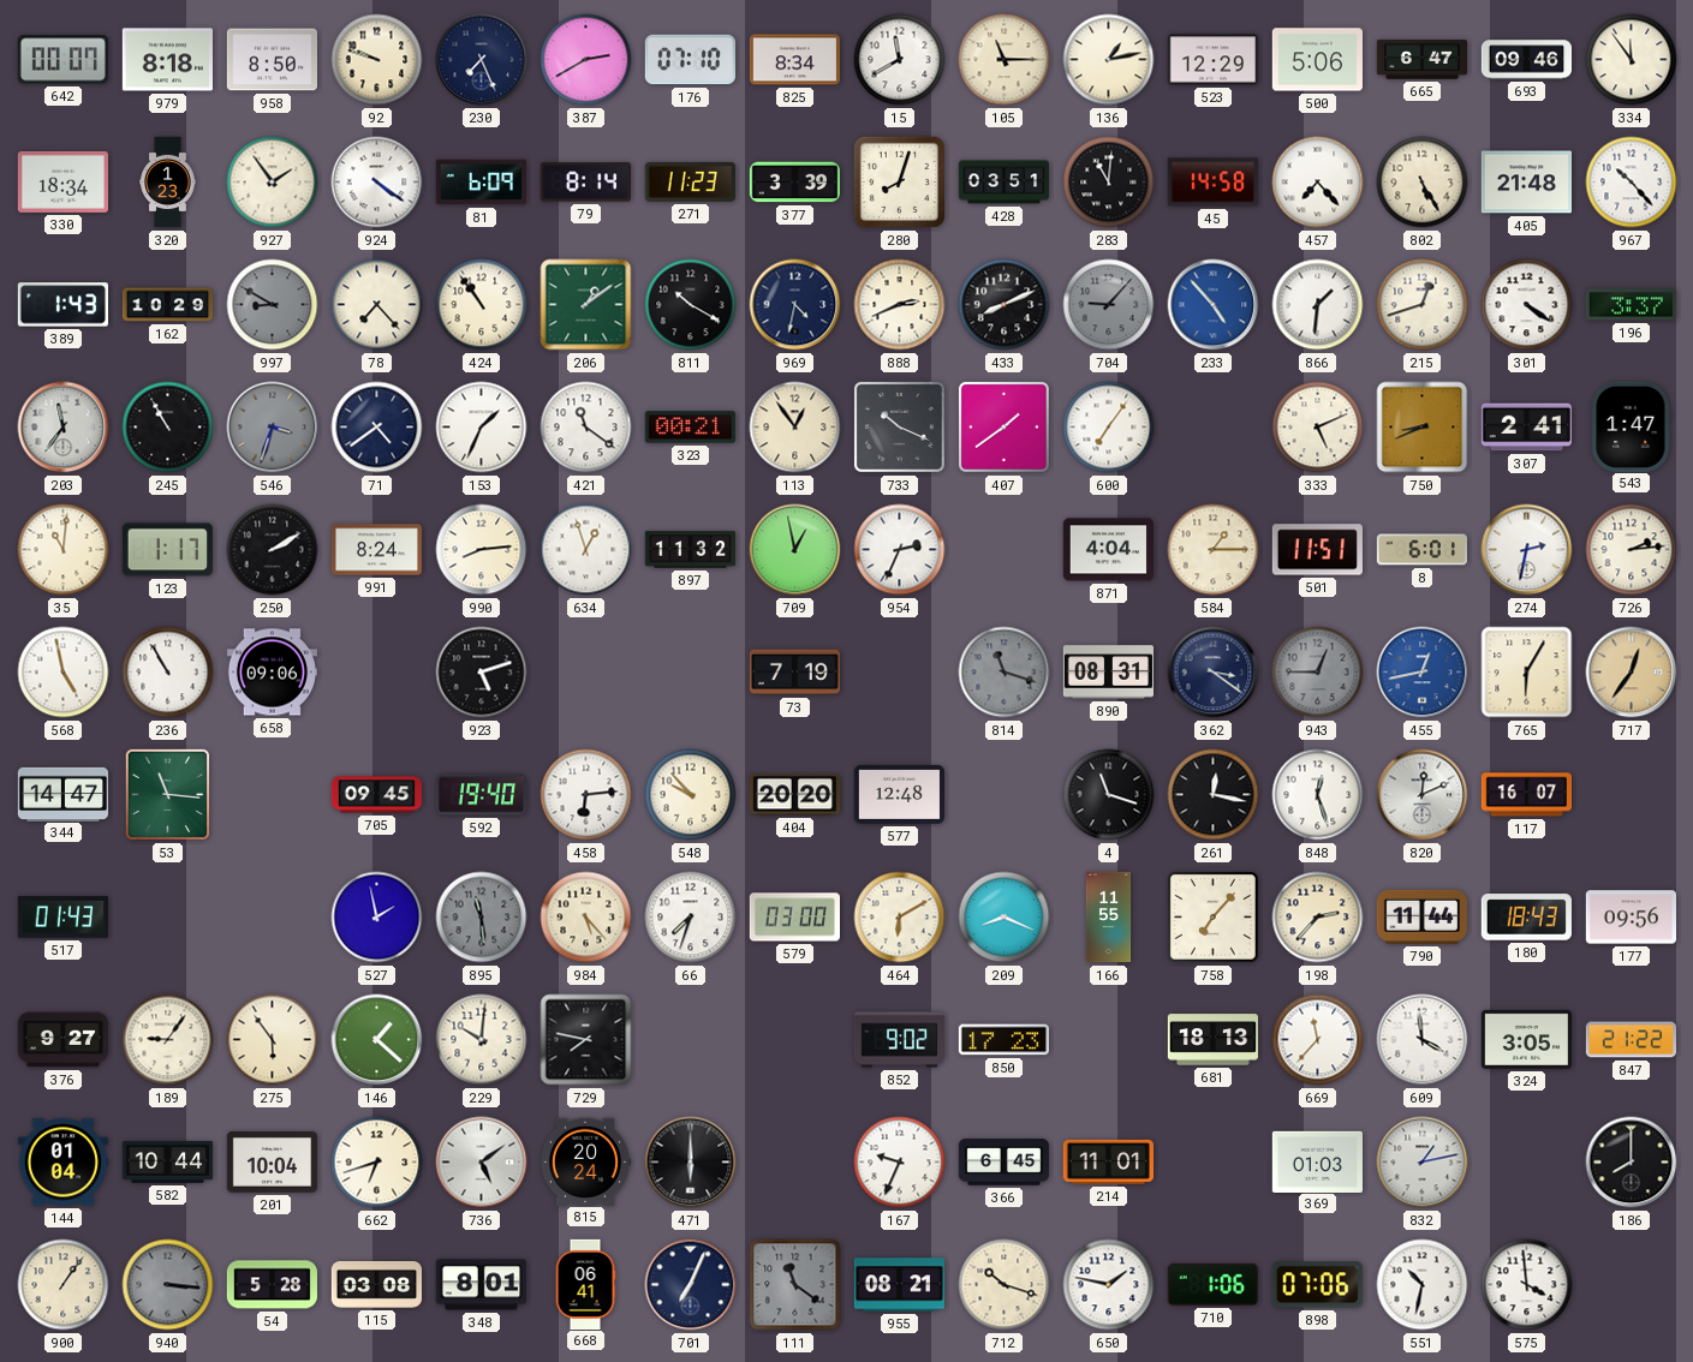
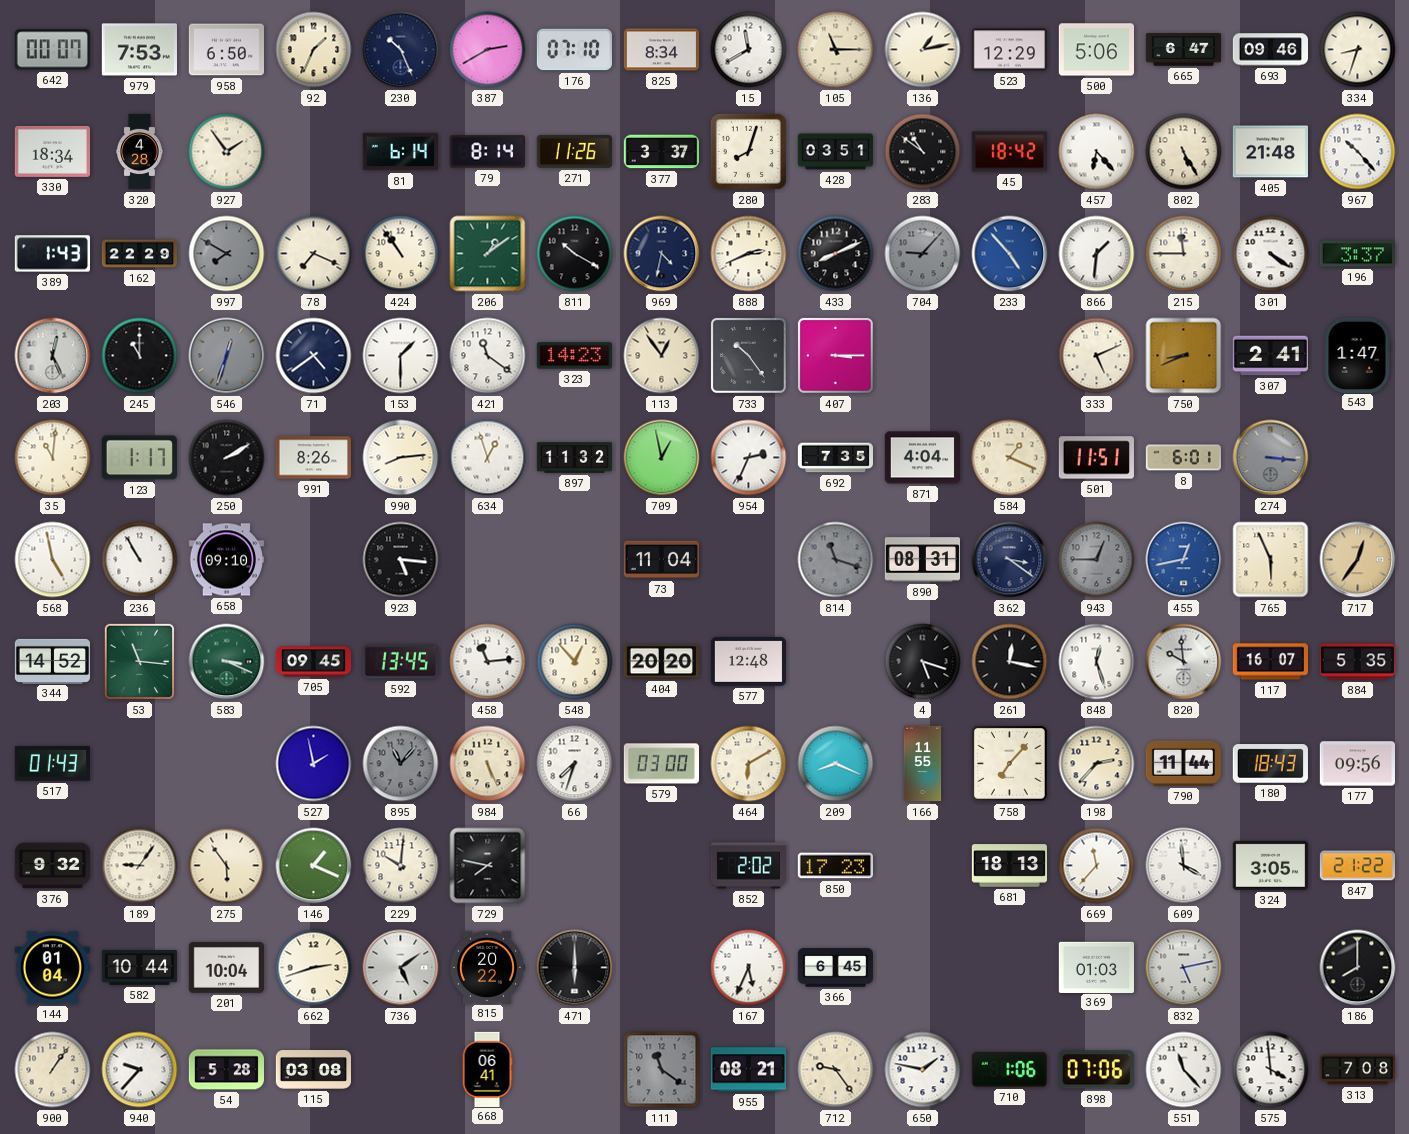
979: 8:18 -> 7:53
958: 8:50 -> 6:50
92: 9:48 -> 1:34
230: 7:26 -> 10:26
334: 11:54 -> 8:33
320: 1:23 -> 4:28
924: 4:21 -> none
81: 6:09 -> 6:14
271: 11:23 -> 11:26
377: 3:39 -> 3:37
283: 11:01 -> 10:51
45: 14:58 -> 18:42
457: 7:23 -> 6:23
162: 10:29 -> 22:29
997: 8:50 -> 7:50
78: 7:23 -> 7:19
215: 12:42 -> 11:45
203: 11:36 -> 12:26
245: 10:55 -> 11:00
546: 3:33 -> 12:33
153: 1:34 -> 1:30
323: 00:21 -> 14:23
733: 10:19 -> 10:24
407: 1:39 -> 3:15
600: 7:06 -> none
991: 8:24 -> 8:26
692: none -> 7:35
584: 1:15 -> 1:19
274: 2:32 -> 3:16
274 dial: white -> grey
726: 2:14 -> none
658: 09:06 -> 09:10
923: 5:12 -> 5:16
73: 7:19 -> 11:04
765: 6:05 -> 5:56
344: 14:47 -> 14:52
583: none -> 3:19
592: 19:40 -> 13:45
458: 6:14 -> 11:14
548: 9:53 -> 12:53
4: 11:18 -> 5:18
820: 12:11 -> 9:59
884: none -> 5:35
895: 11:29 -> 11:07
984: 5:23 -> 5:26
376: 9:27 -> 9:32
146: 1:22 -> 1:19
852: 9:02 -> 2:02
662: 6:42 -> 2:42
815: 20:24 -> 20:22
167: 9:34 -> 5:34
214: 11:01 -> none
832: 1:13 -> 5:13
940: 3:16 -> 9:37
940 dial: grey -> white
348: 8:01 -> none
701: 7:04 -> none
712: 10:18 -> 9:24
551: 10:32 -> 11:23
313: none -> 7:08
